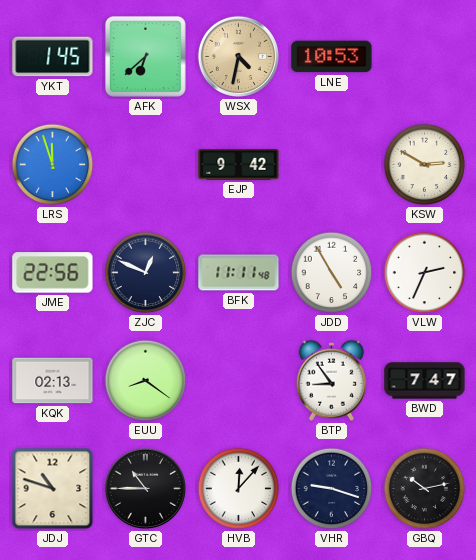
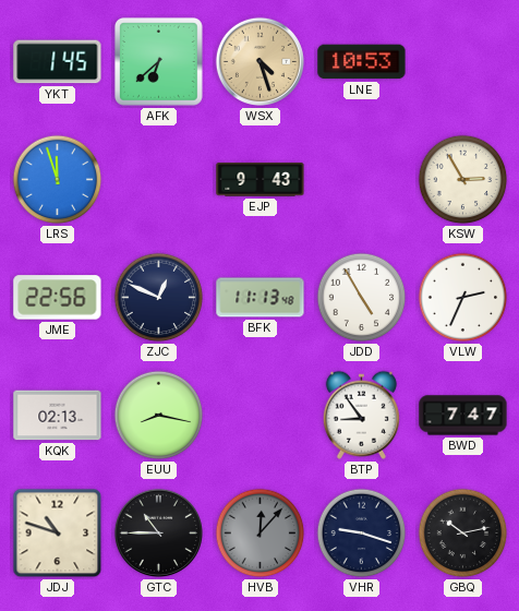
WSX: 4:32 -> 4:27
EJP: 9:42 -> 9:43
KSW: 2:50 -> 2:55
BFK: 11:11 -> 11:13
EUU: 8:21 -> 8:17
HVB dial: white -> grey
